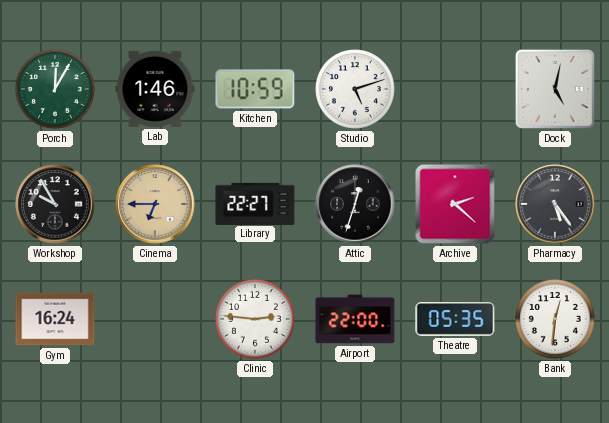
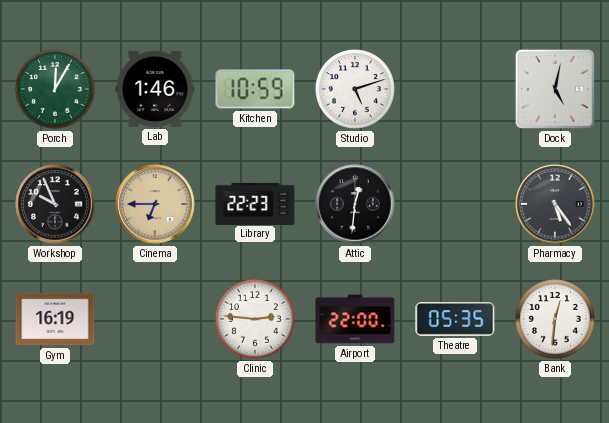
Workshop: 9:55 -> 9:56
Library: 22:27 -> 22:23
Attic: 12:33 -> 12:31
Archive: 2:22 -> none
Gym: 16:24 -> 16:19
